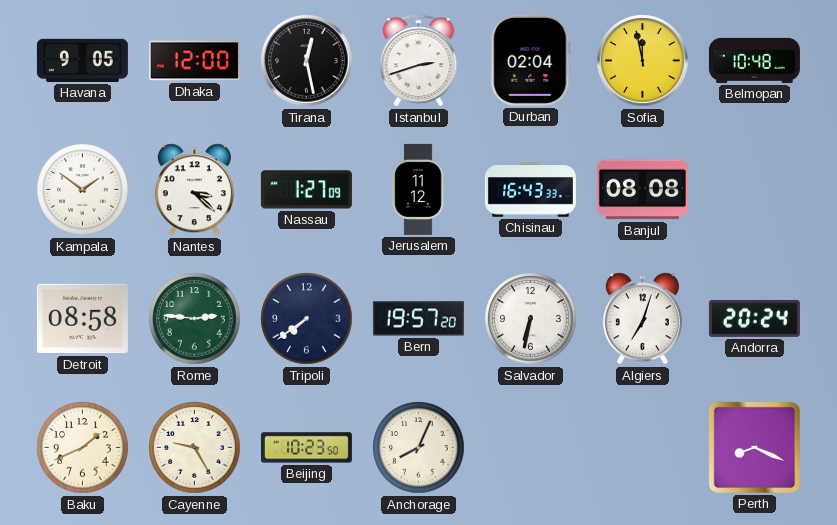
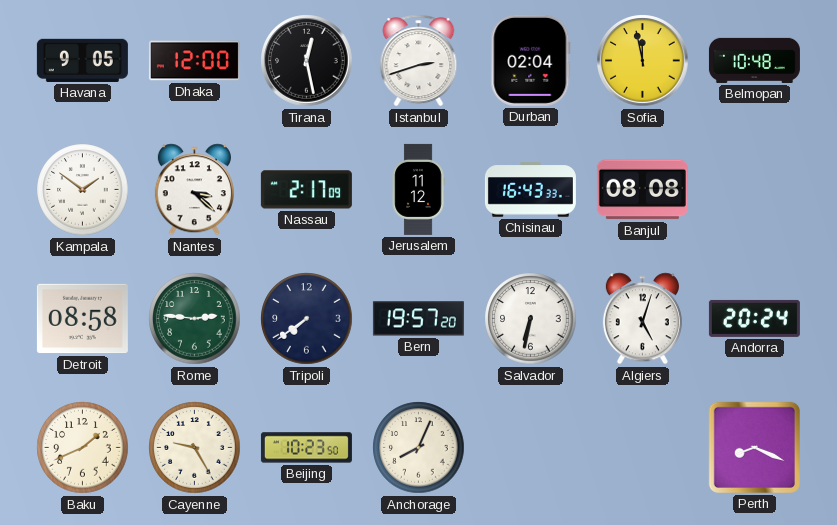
Nassau: 1:27 -> 2:17
Algiers: 7:03 -> 5:03
